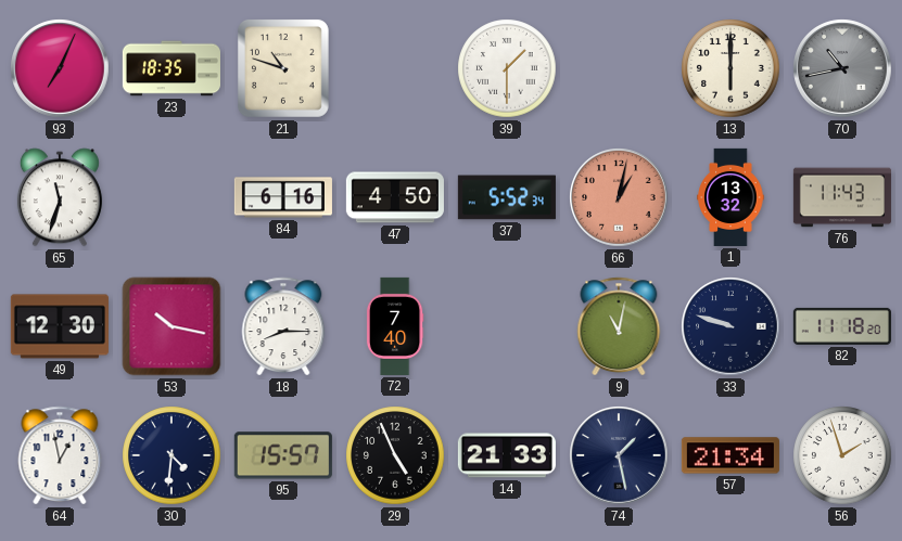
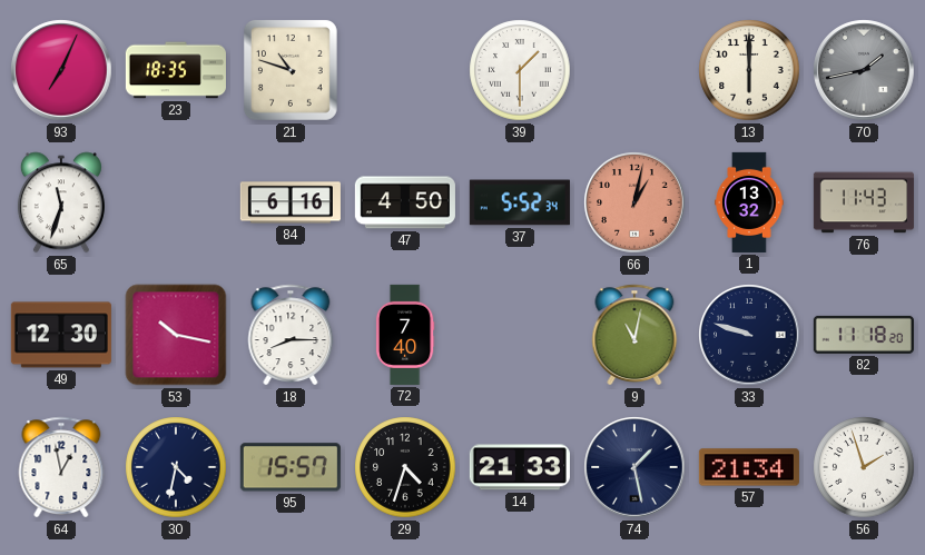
70: 10:43 -> 1:43
30: 4:31 -> 4:32
29: 4:56 -> 4:33
